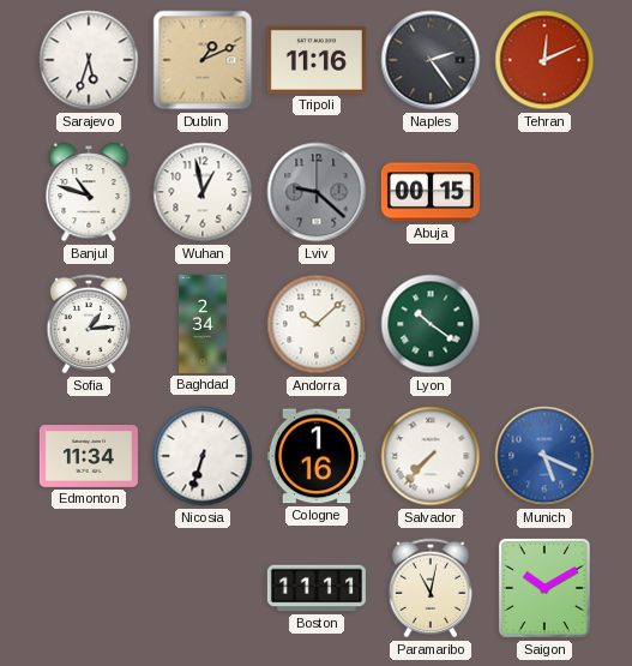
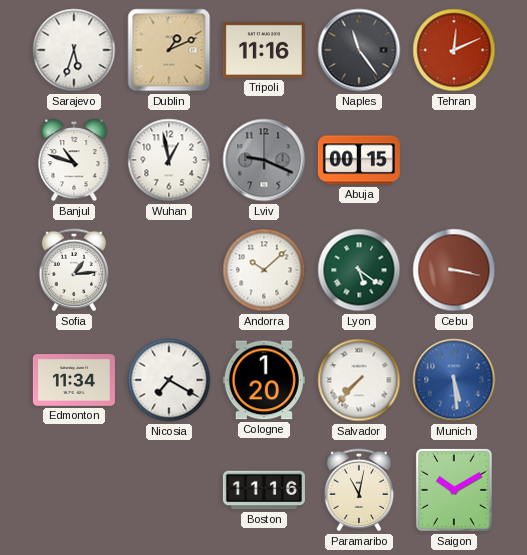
Naples: 2:24 -> 11:24
Lviv: 9:22 -> 9:19
Baghdad: 2:34 -> none
Lyon: 10:21 -> 5:21
Cebu: none -> 3:17
Nicosia: 6:33 -> 7:20
Cologne: 1:16 -> 1:20
Munich: 5:19 -> 5:29
Boston: 11:11 -> 11:16
